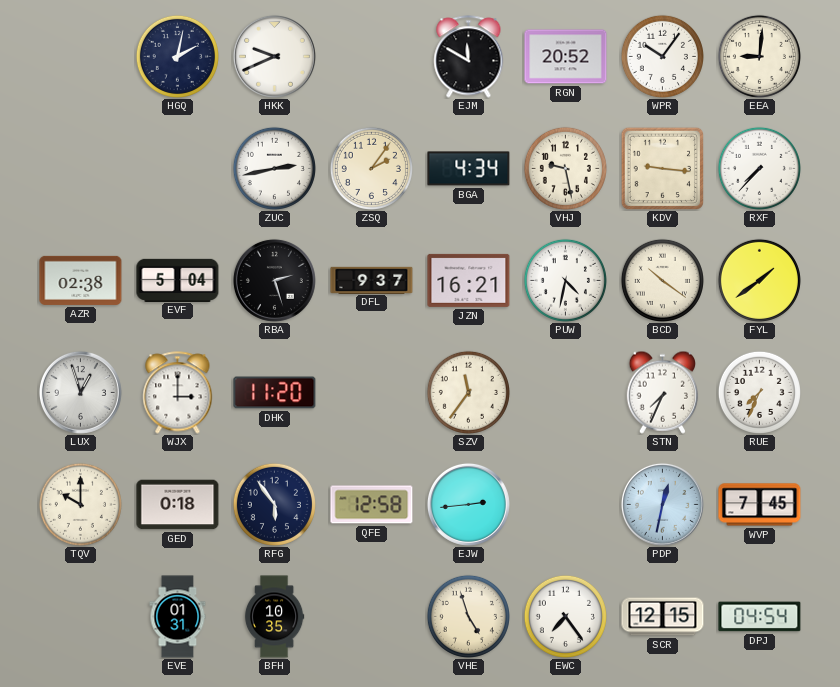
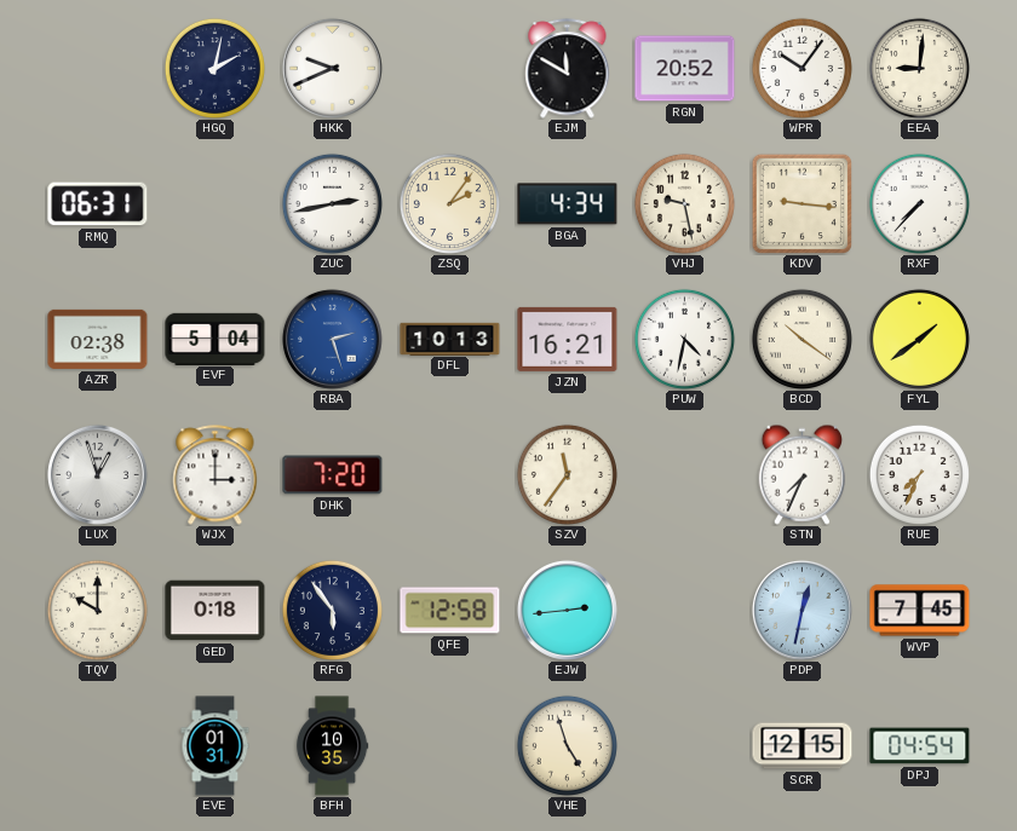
RMQ: none -> 06:31
RBA dial: black -> blue
DFL: 9:37 -> 10:13
DHK: 11:20 -> 7:20
EWC: 7:24 -> none
